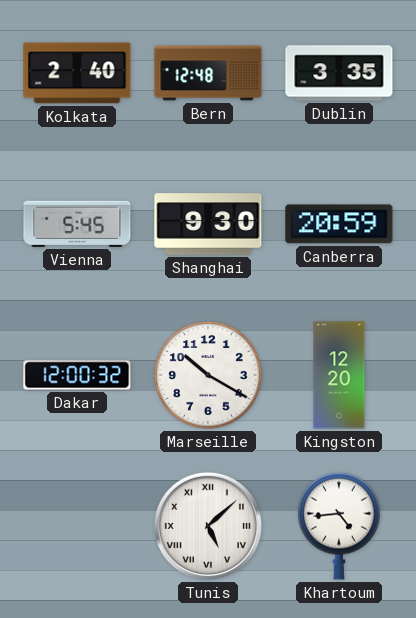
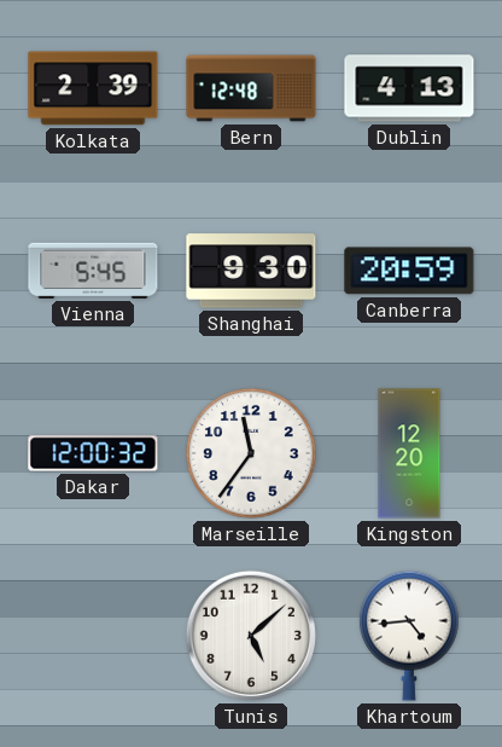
Kolkata: 2:40 -> 2:39
Dublin: 3:35 -> 4:13
Marseille: 10:20 -> 11:36
Tunis numerals: Roman -> Arabic
